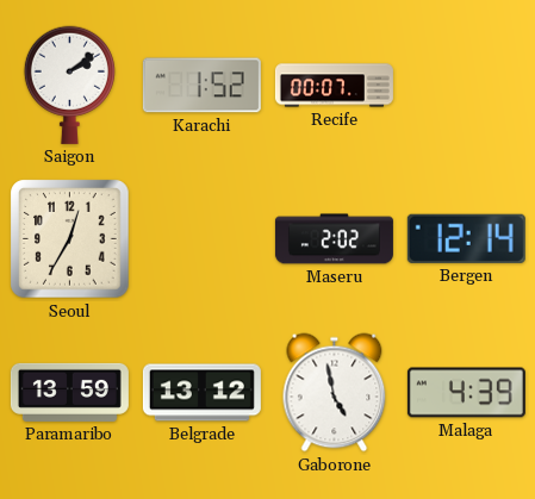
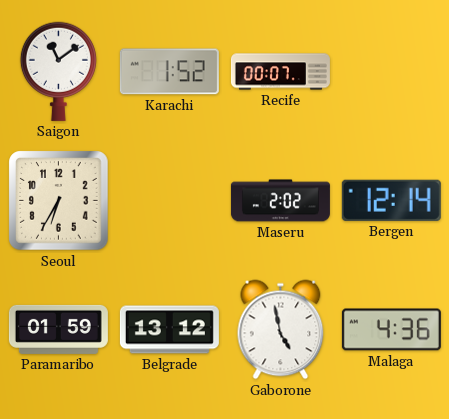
Saigon: 2:09 -> 11:09
Seoul: 12:35 -> 6:35
Paramaribo: 13:59 -> 01:59
Malaga: 4:39 -> 4:36
